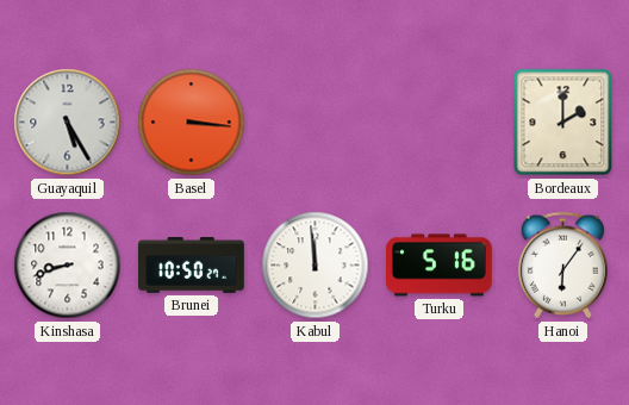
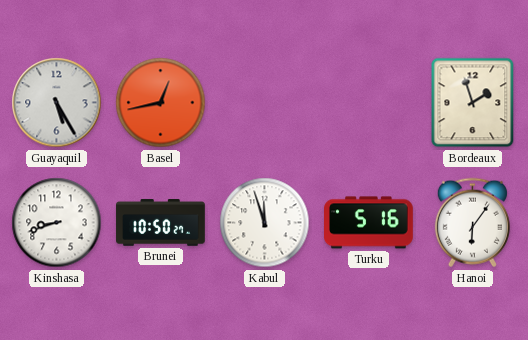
Basel: 3:16 -> 12:43
Bordeaux: 2:00 -> 1:57
Kabul: 11:59 -> 11:57
